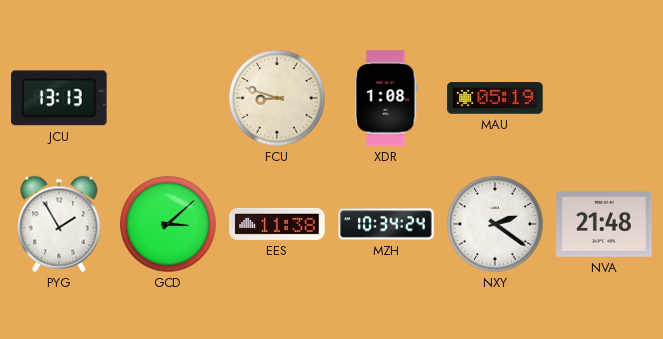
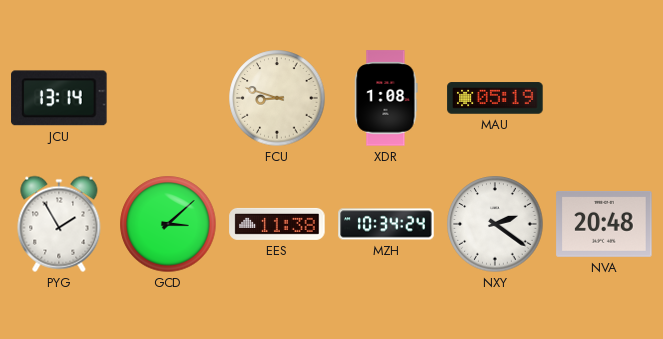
JCU: 13:13 -> 13:14
NVA: 21:48 -> 20:48
